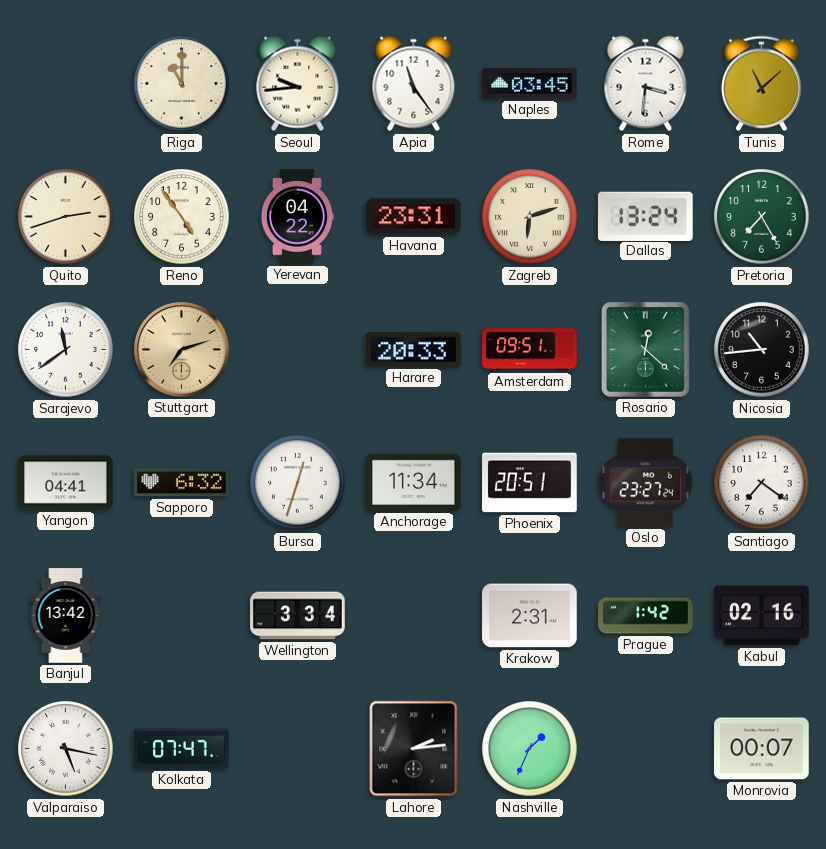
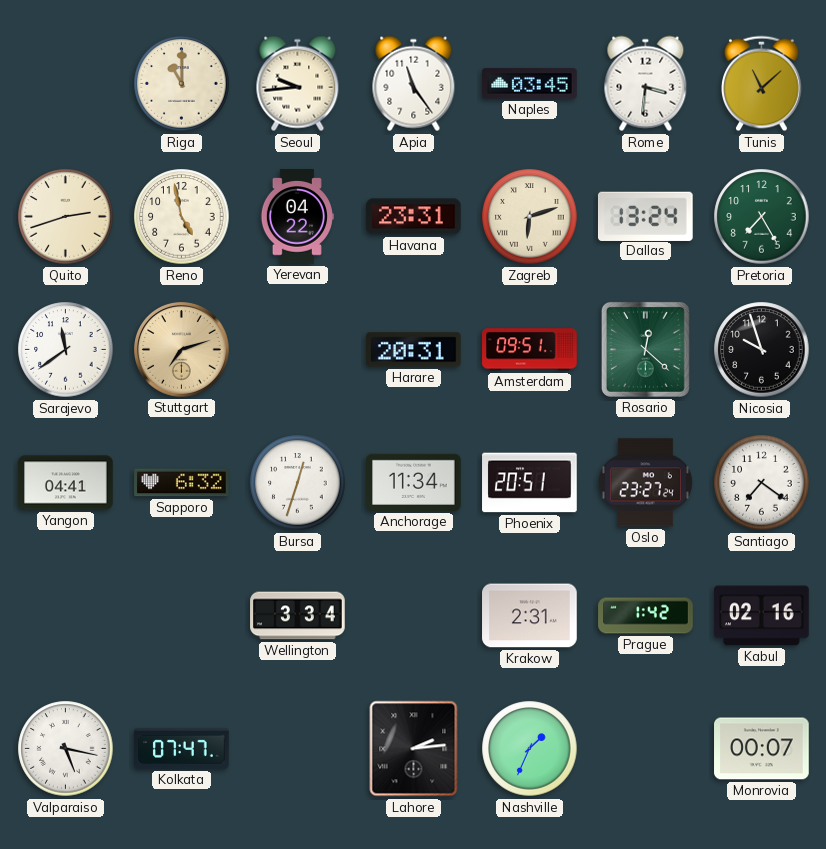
Reno: 4:54 -> 4:58
Harare: 20:33 -> 20:31
Nicosia: 10:44 -> 9:57
Banjul: 13:42 -> none
